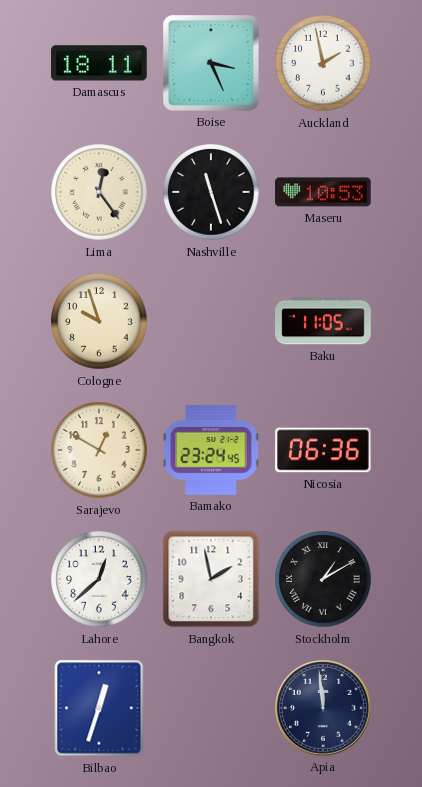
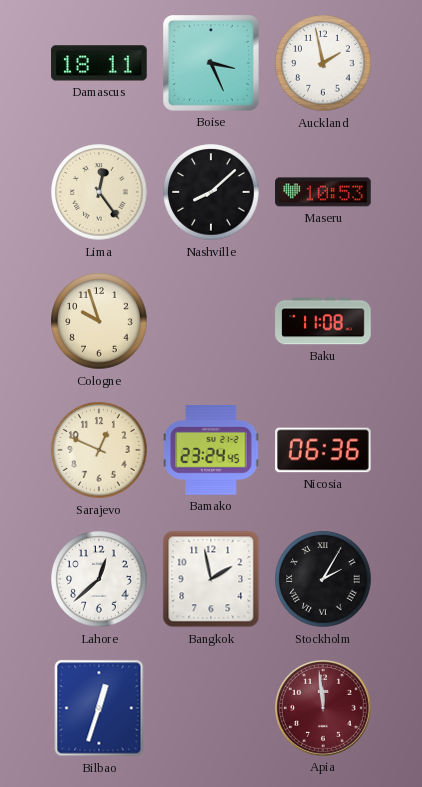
Nashville: 11:27 -> 8:08
Baku: 11:05 -> 11:08
Sarajevo: 12:50 -> 12:49
Stockholm: 1:10 -> 2:05
Apia dial: navy -> burgundy
